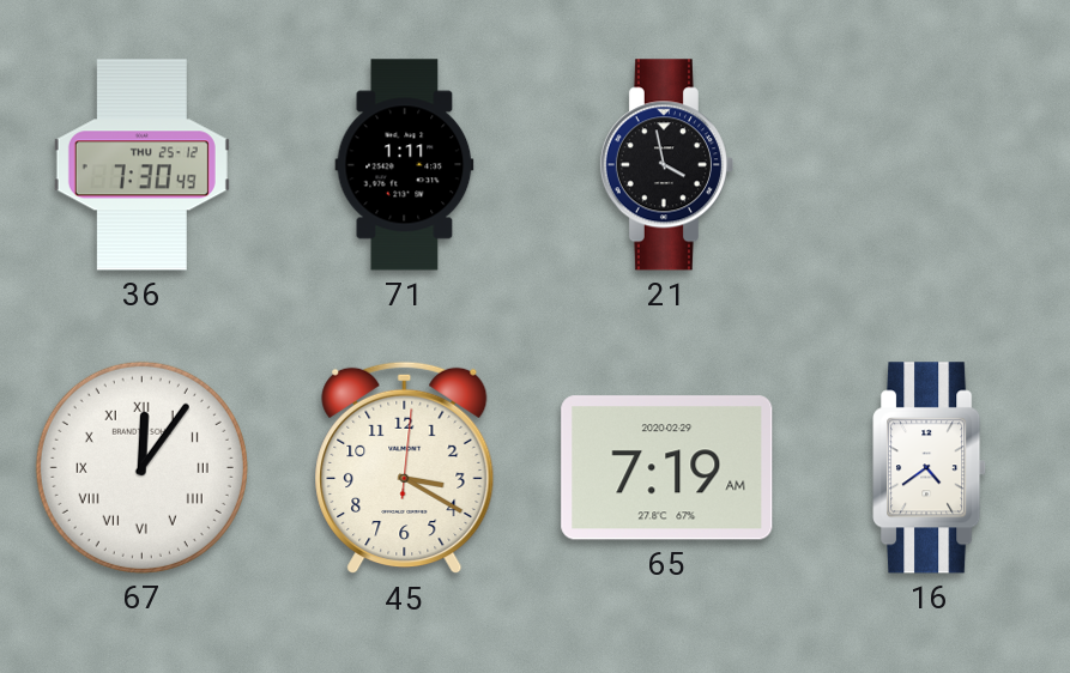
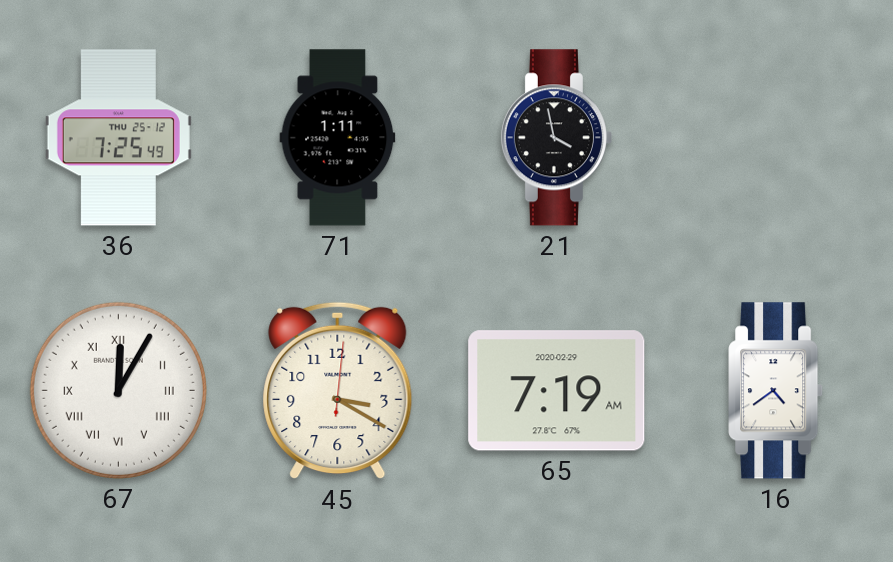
36: 7:30 -> 7:25
67: 12:06 -> 12:05
